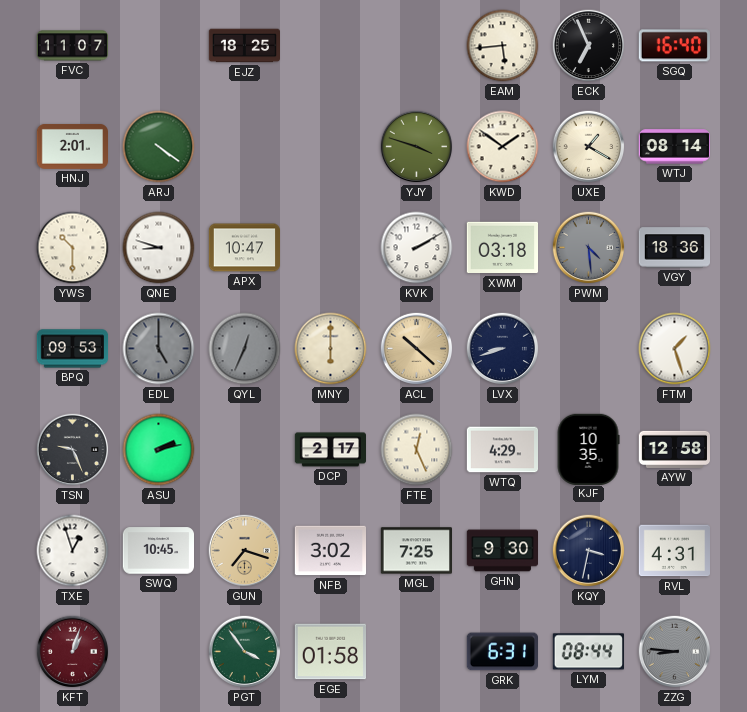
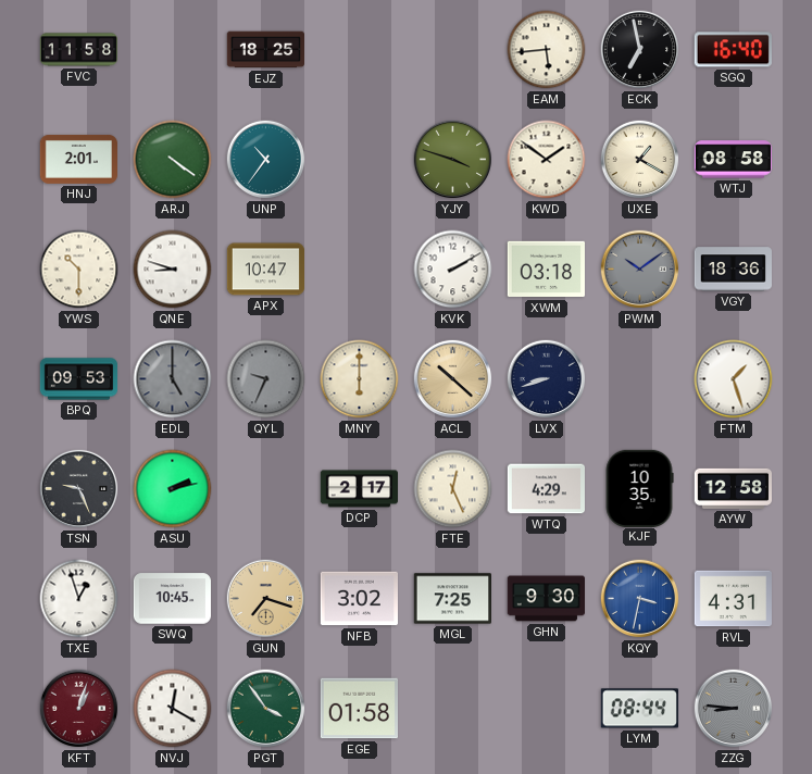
FVC: 11:07 -> 11:58
ECK: 6:56 -> 6:58
UNP: none -> 10:36
WTJ: 08:14 -> 08:58
PWM: 4:29 -> 10:09
QYL: 12:34 -> 9:34
KQY dial: navy -> blue
NVJ: none -> 12:20
GRK: 6:31 -> none
